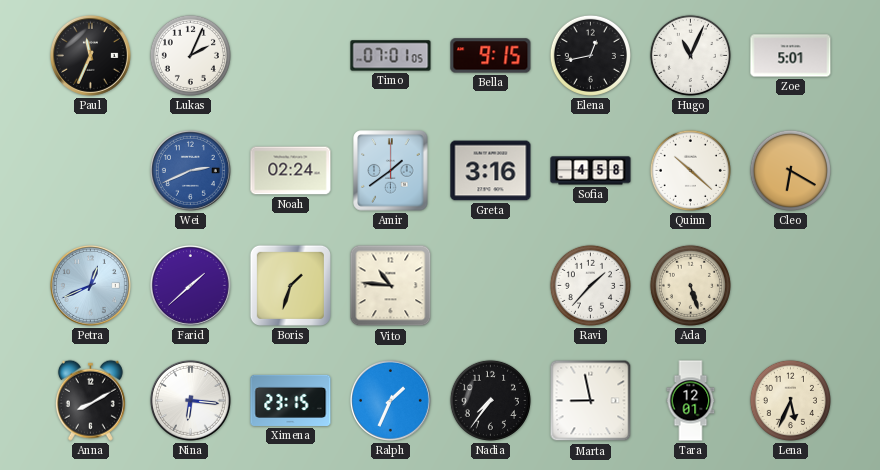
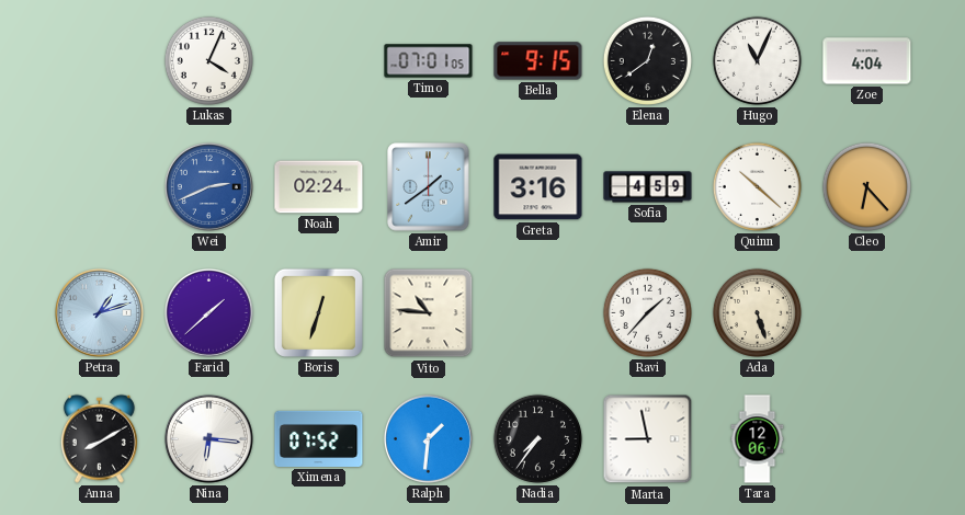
Paul: 11:34 -> none
Lukas: 2:04 -> 4:04
Elena: 12:43 -> 12:39
Zoe: 5:01 -> 4:04
Sofia: 4:58 -> 4:59
Cleo: 6:20 -> 6:23
Petra: 12:41 -> 1:12
Boris: 1:33 -> 12:33
Ximena: 23:15 -> 07:52
Ralph: 1:34 -> 1:31
Tara: 12:01 -> 12:06
Lena: 5:34 -> none
